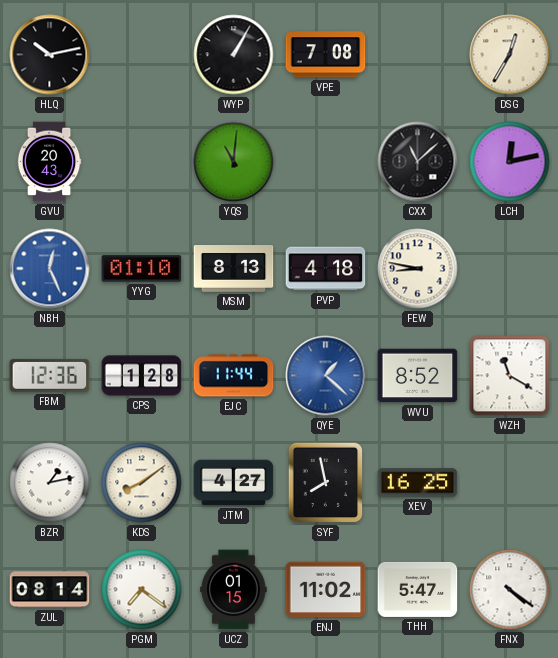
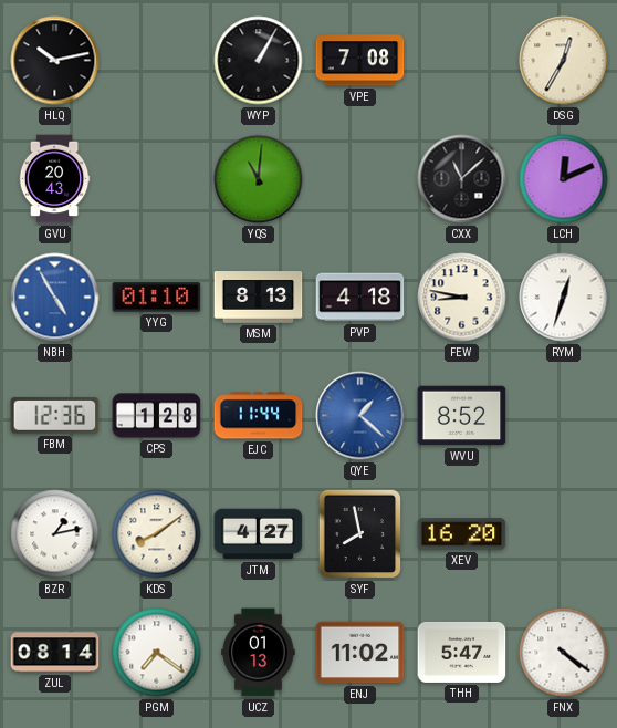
LCH: 12:13 -> 12:11
NBH: 12:26 -> 4:55
RYM: none -> 12:33
WZH: 11:20 -> none
XEV: 16:25 -> 16:20
UCZ: 01:15 -> 01:13
